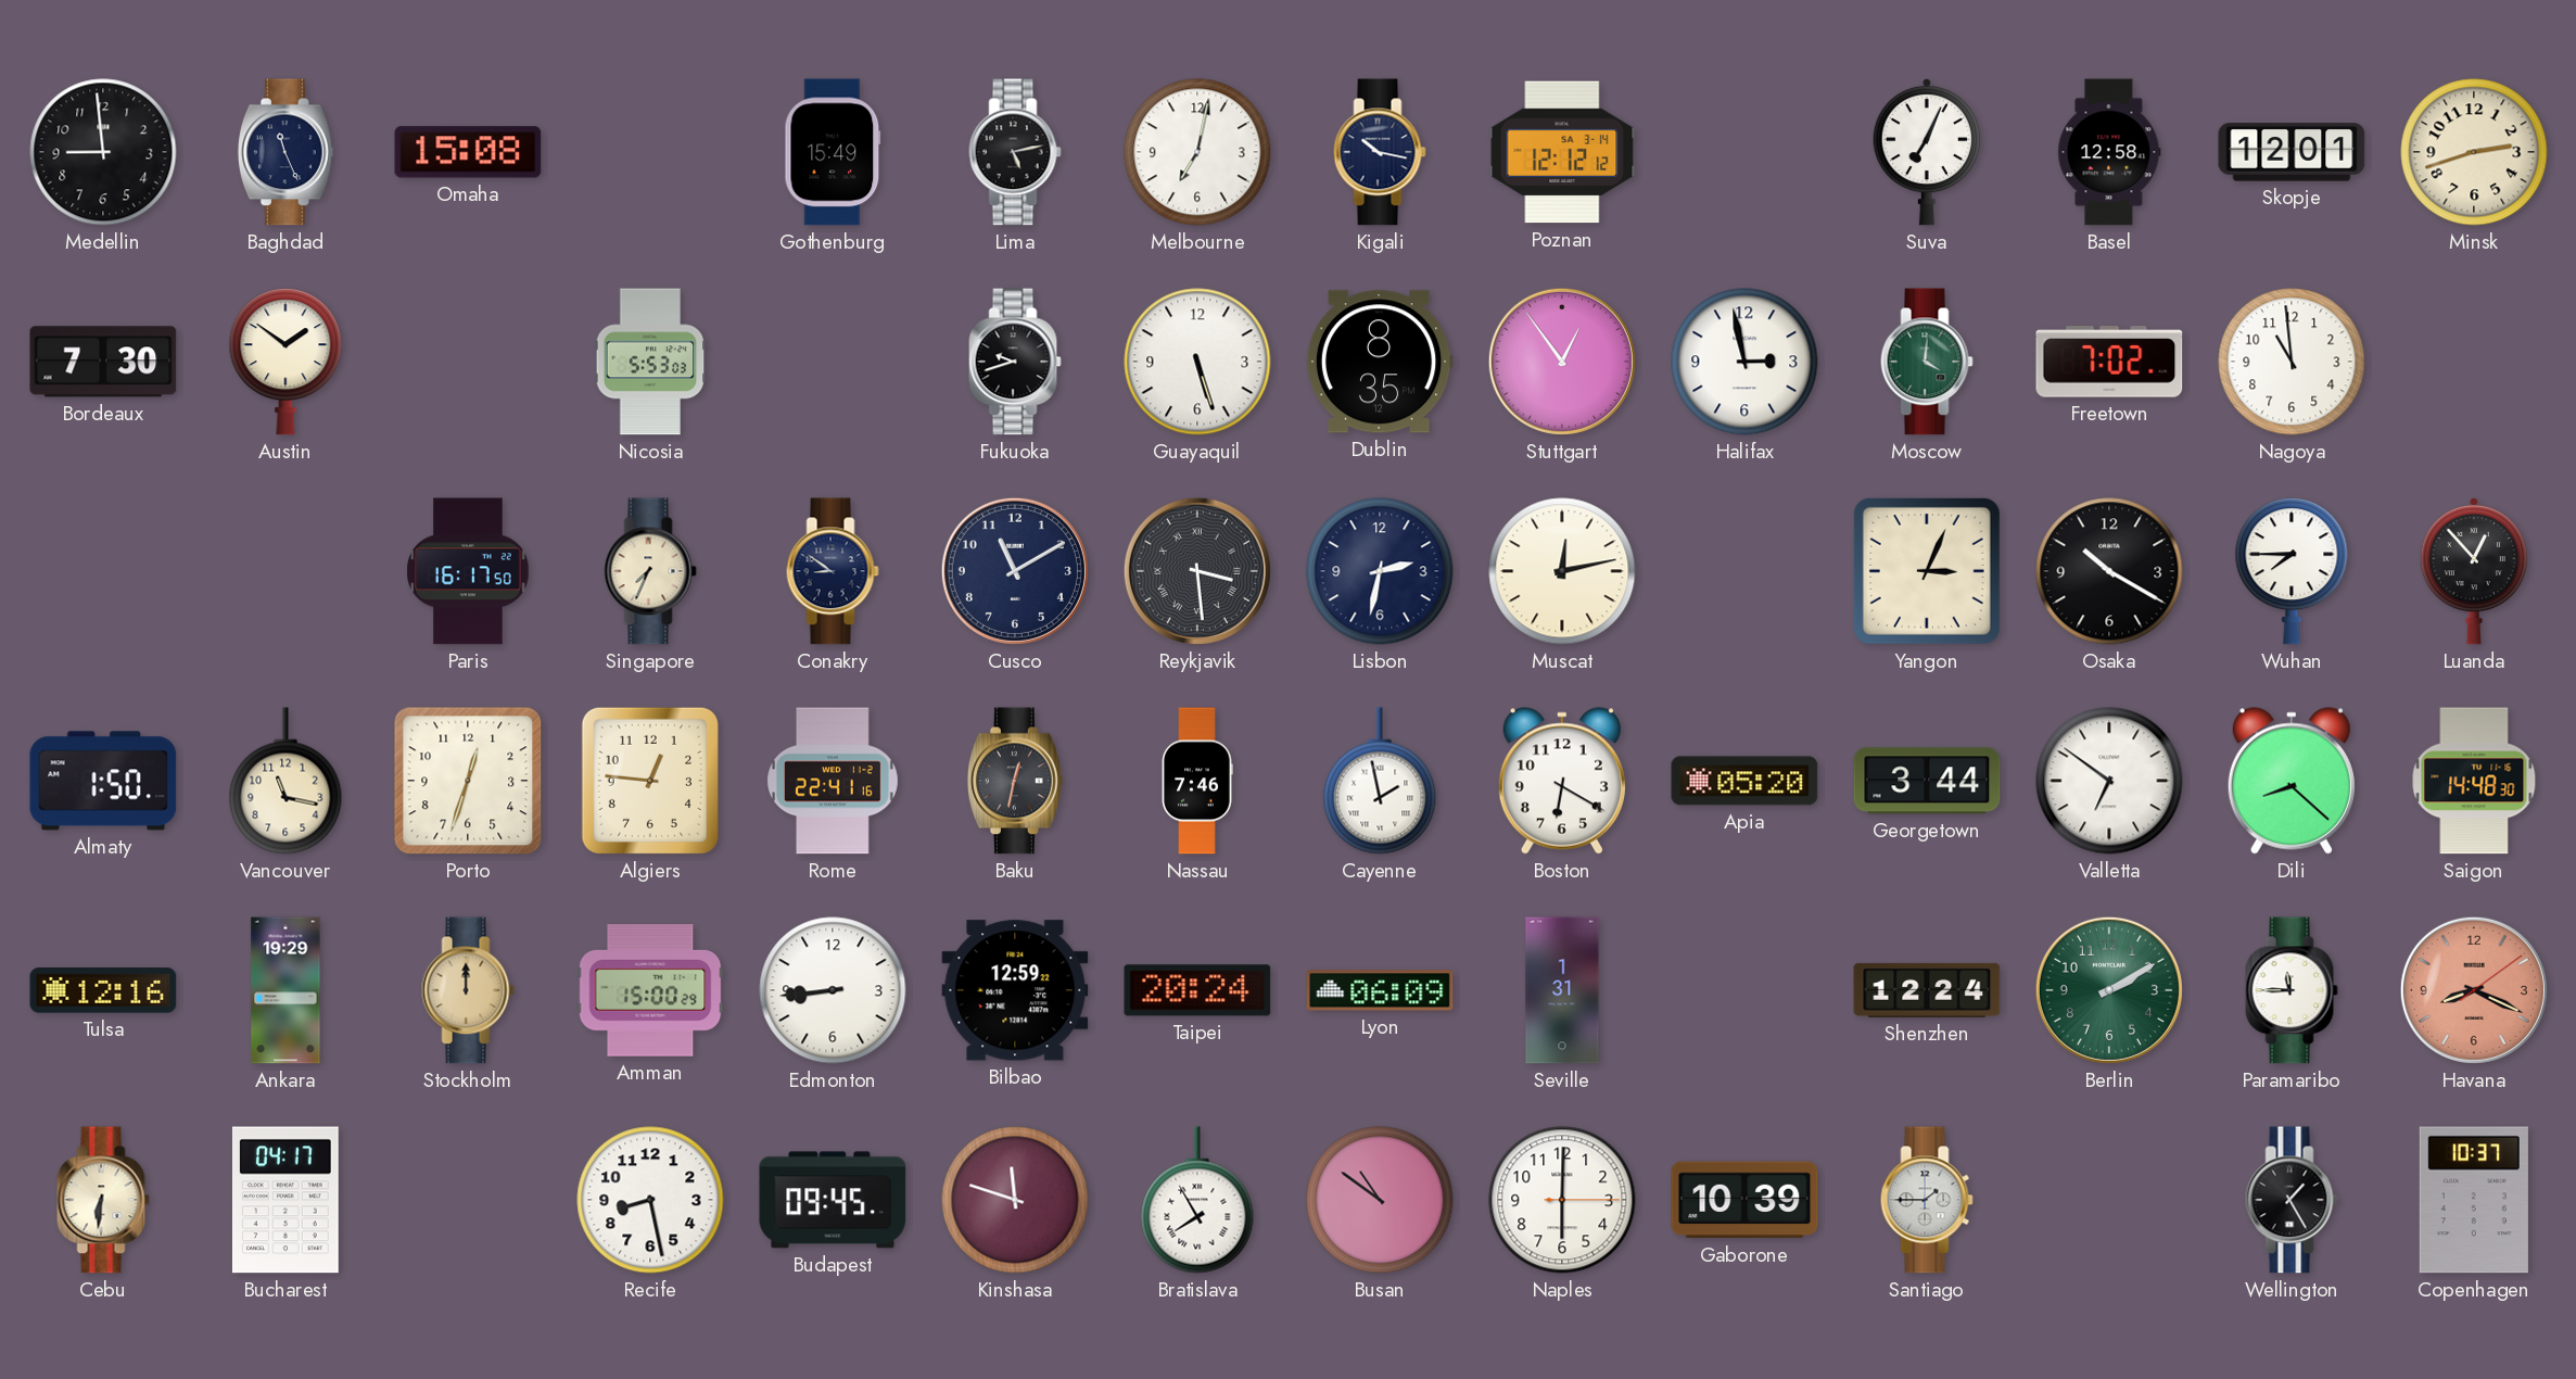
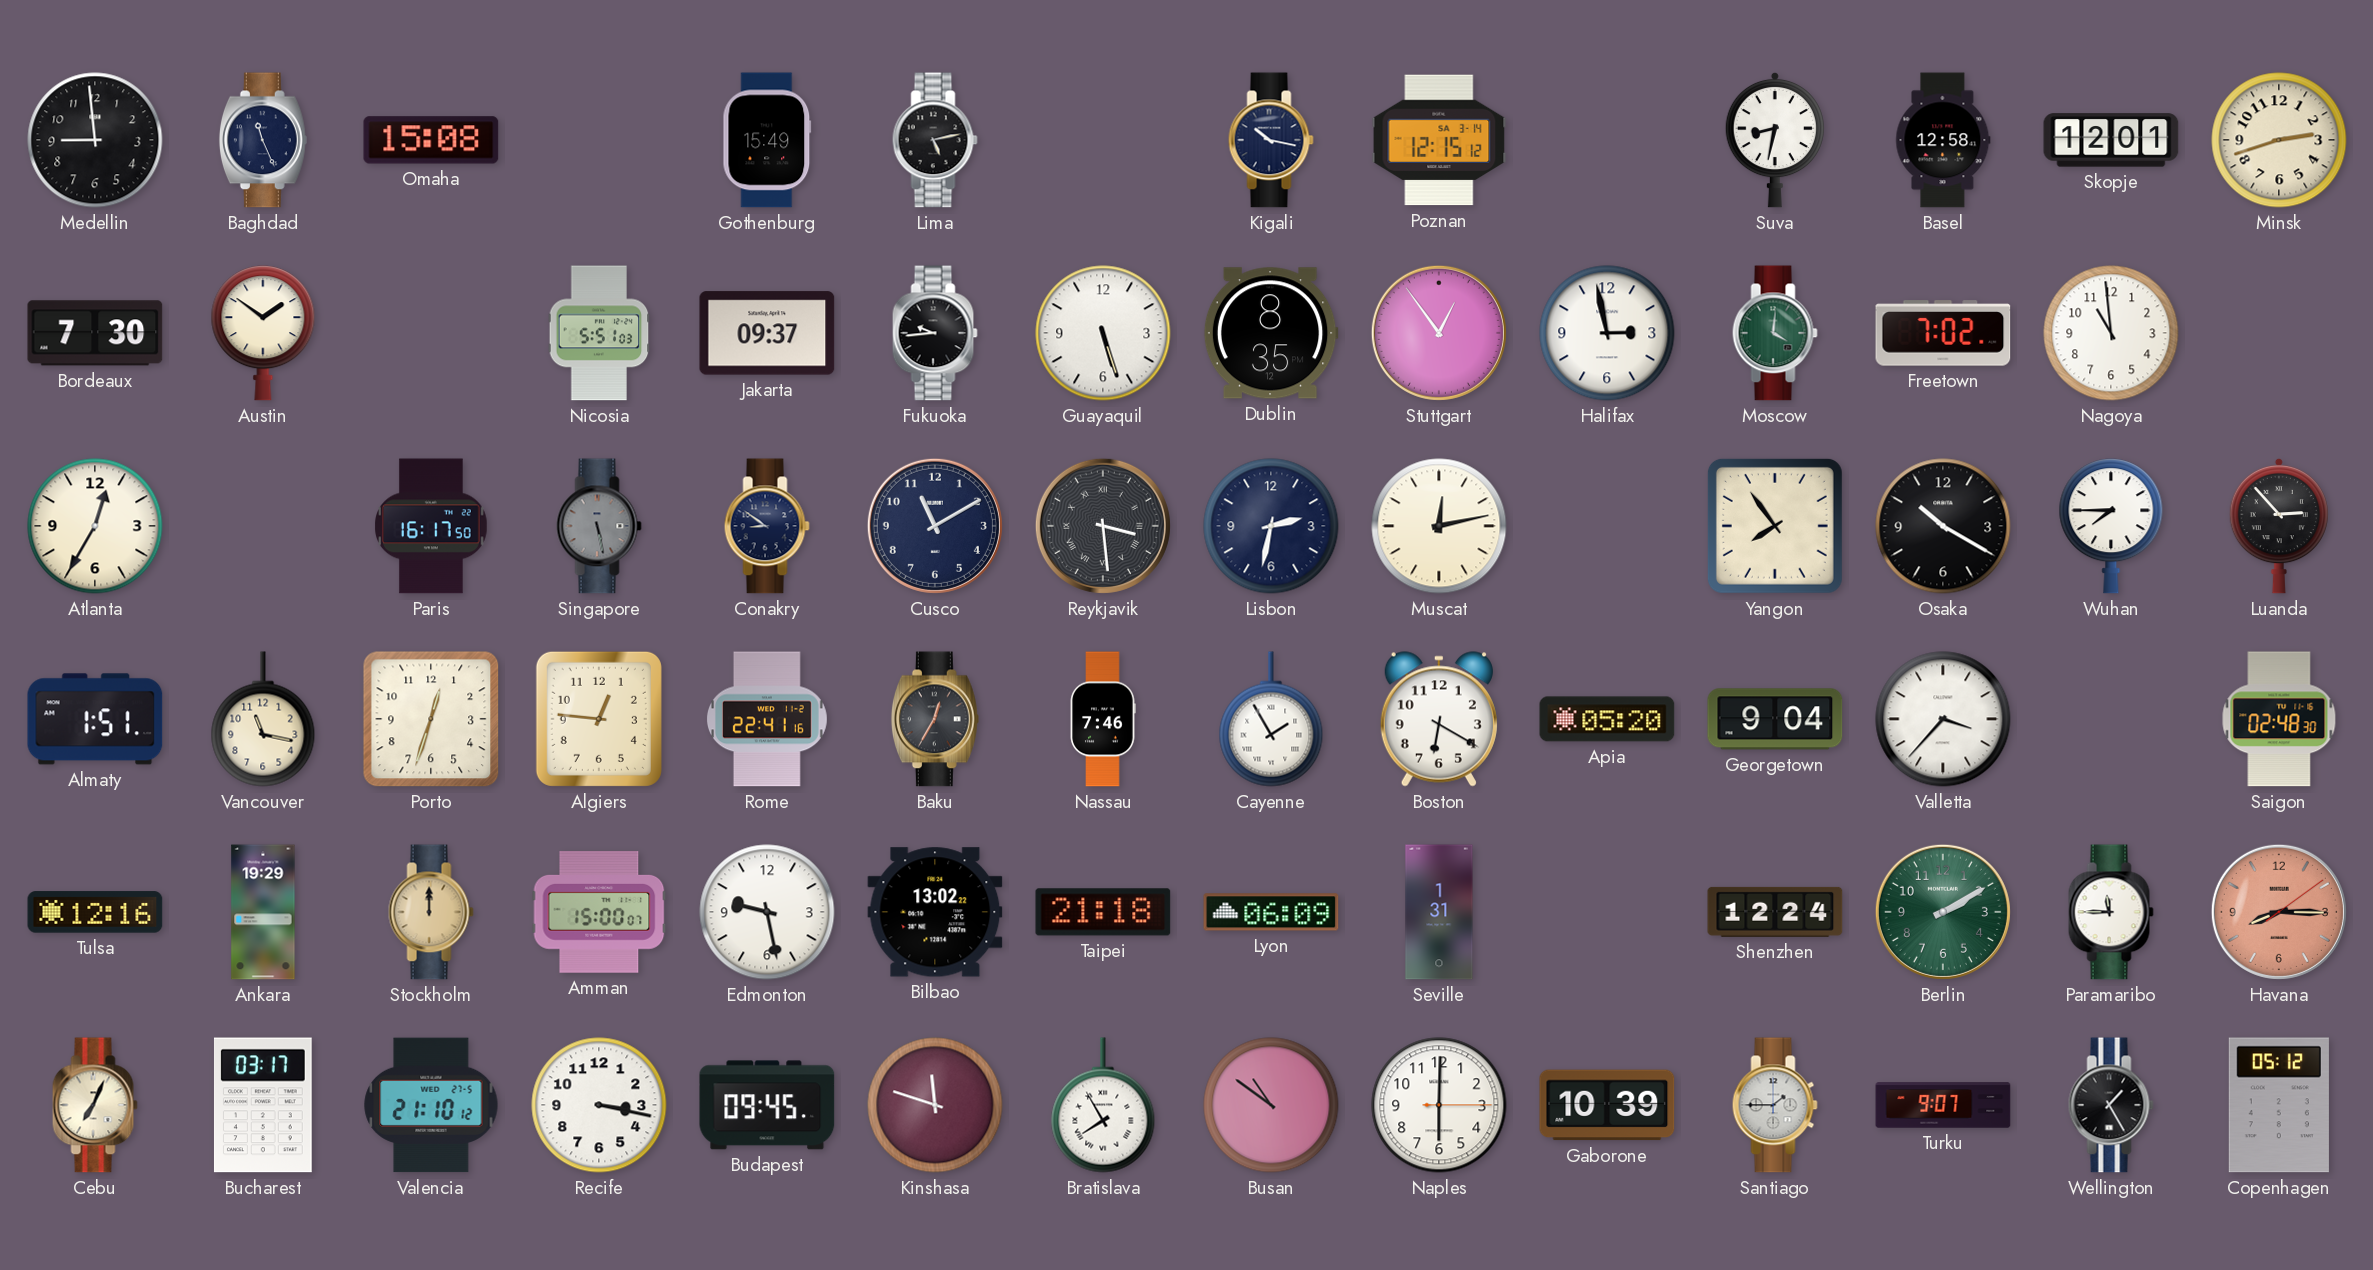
Melbourne: 7:02 -> none
Poznan: 12:12 -> 12:15
Suva: 7:04 -> 8:32
Nicosia: 5:53 -> 5:51
Jakarta: none -> 09:37
Fukuoka: 9:42 -> 9:44
Atlanta: none -> 12:35
Singapore: 7:34 -> 5:28
Singapore dial: cream -> grey
Yangon: 3:04 -> 7:54
Luanda: 12:53 -> 2:53
Almaty: 1:50 -> 1:51
Baku: 12:32 -> 12:35
Cayenne: 1:58 -> 1:55
Georgetown: 3:44 -> 9:04
Valletta: 6:51 -> 3:37
Dili: 8:22 -> none
Saigon: 14:48 -> 02:48
Amman: 15:00:29 -> 15:00:07
Edmonton: 8:44 -> 9:28
Bilbao: 12:59 -> 13:02
Taipei: 20:24 -> 21:18
Havana: 8:19 -> 8:15
Cebu: 6:31 -> 7:04
Bucharest: 04:17 -> 03:17
Valencia: none -> 21:10
Recife: 8:28 -> 3:17
Turku: none -> 9:07
Copenhagen: 10:37 -> 05:12
